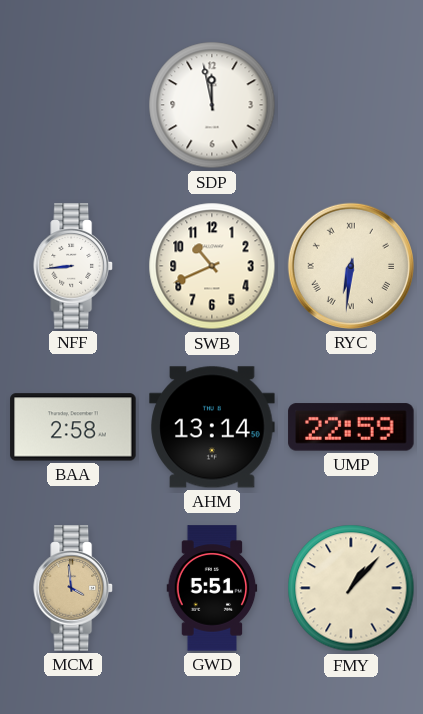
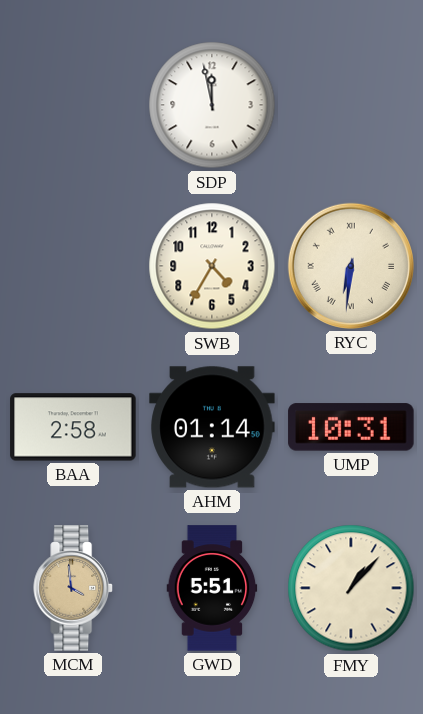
NFF: 8:44 -> none
SWB: 10:41 -> 4:35
AHM: 13:14 -> 01:14
UMP: 22:59 -> 10:31
